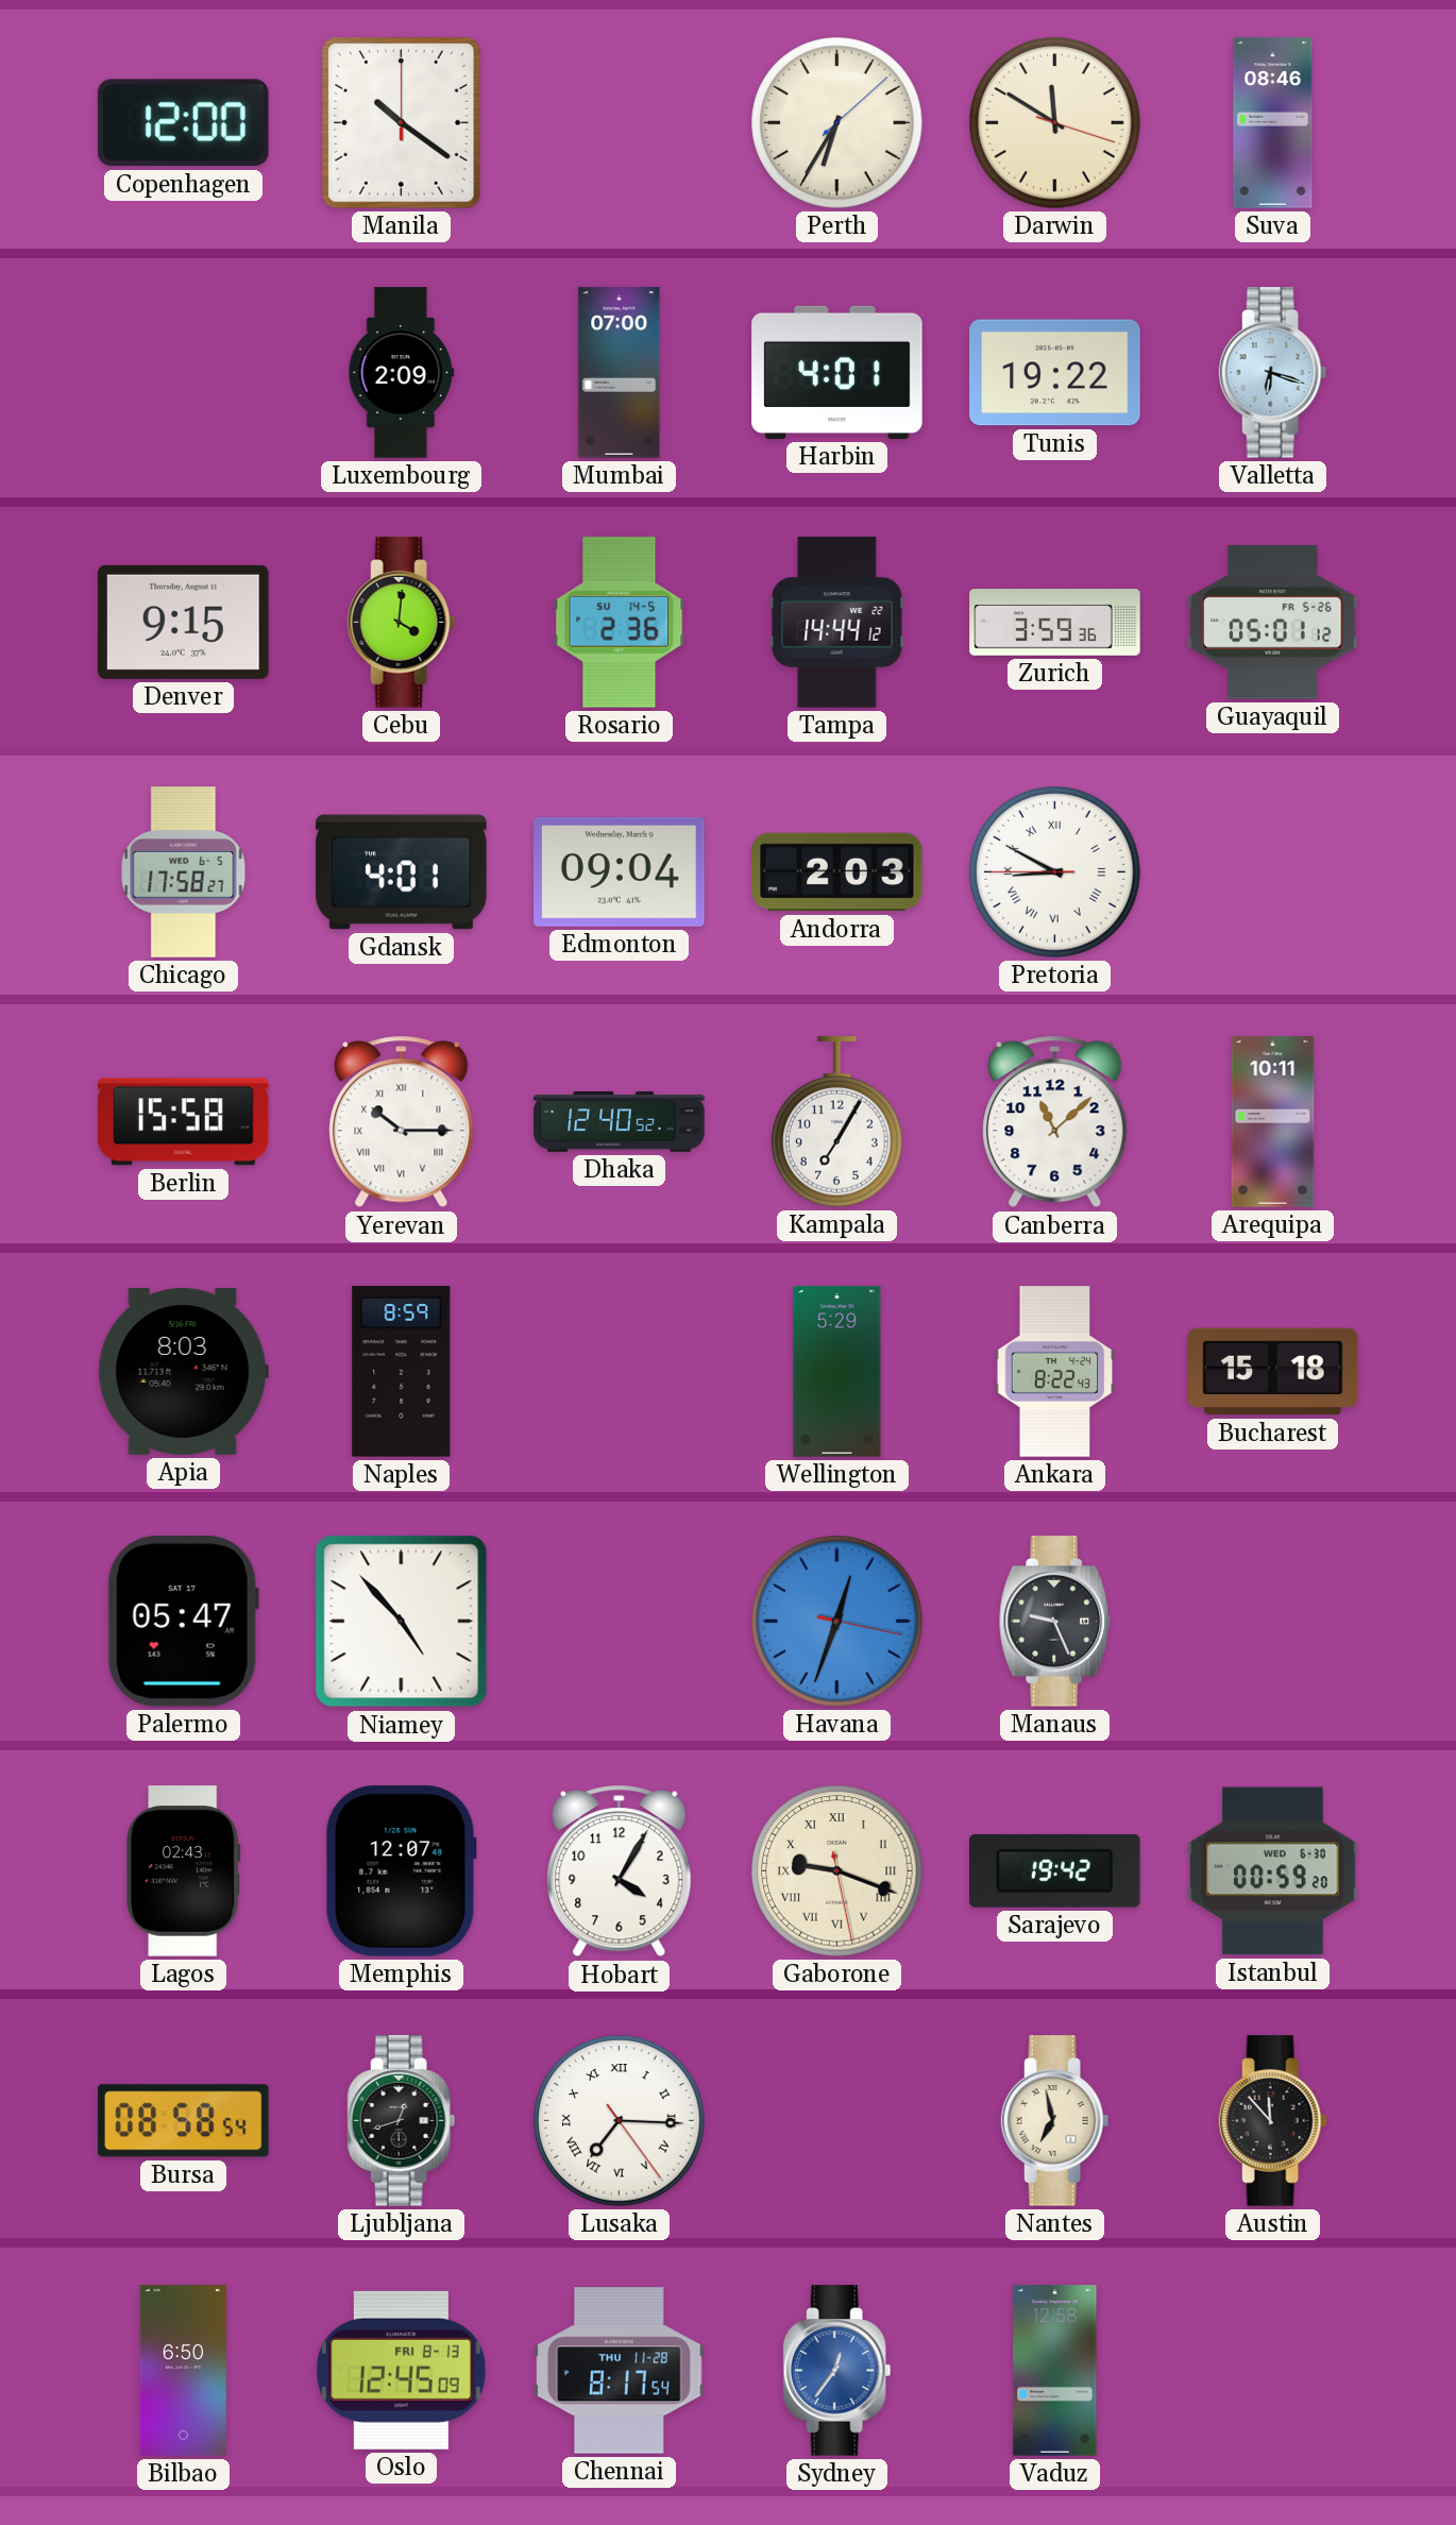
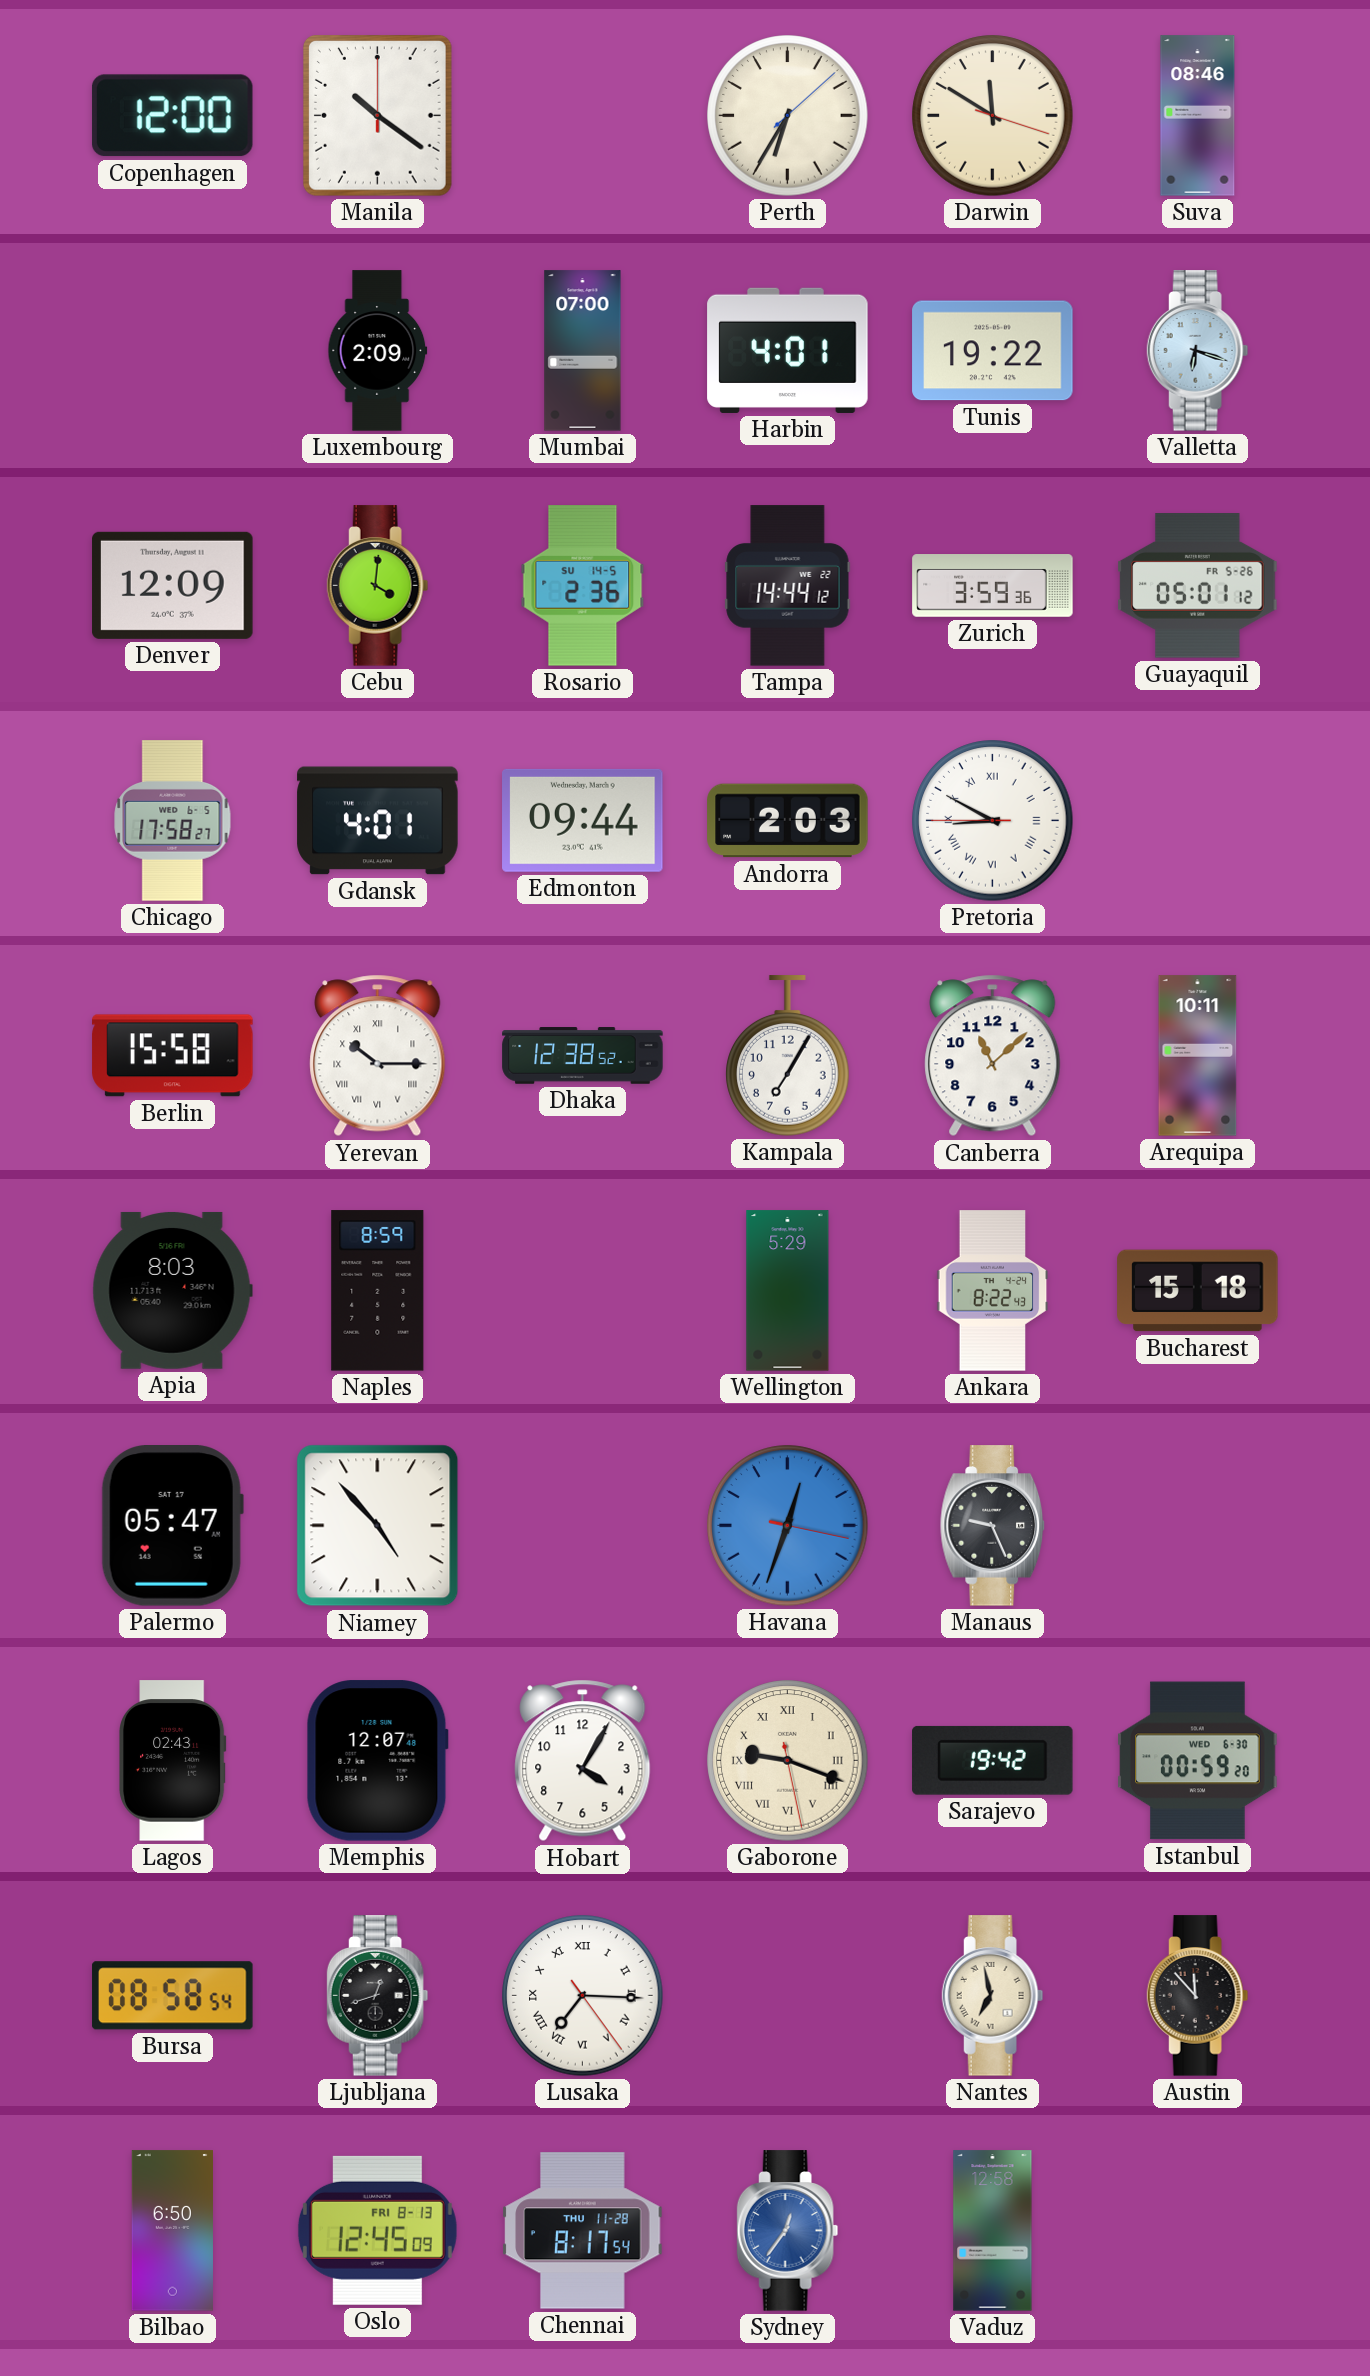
Denver: 9:15 -> 12:09
Edmonton: 09:04 -> 09:44
Dhaka: 12:40 -> 12:38
